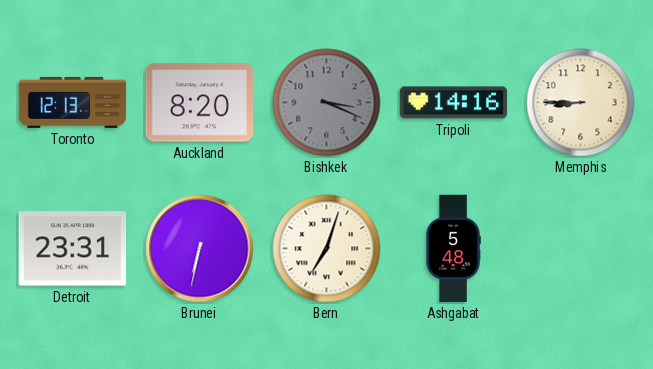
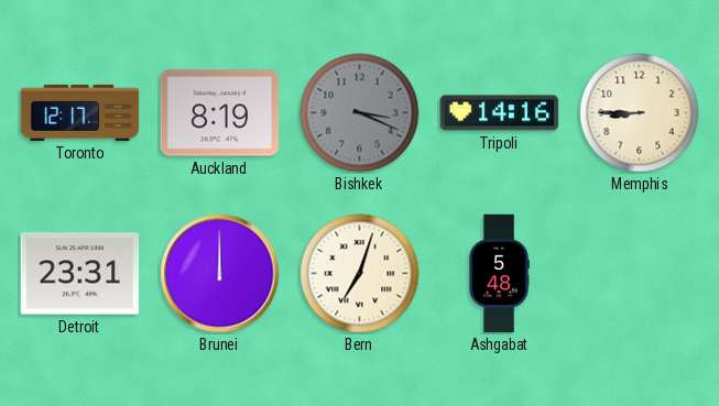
Toronto: 12:13 -> 12:17
Auckland: 8:20 -> 8:19
Brunei: 6:32 -> 12:00
